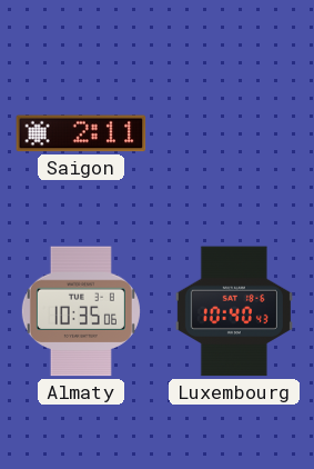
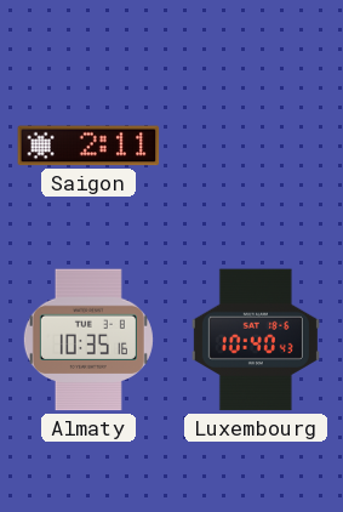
Almaty: 10:35:06 -> 10:35:16
